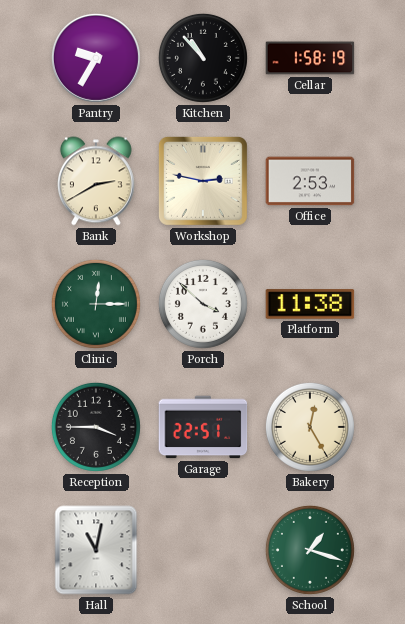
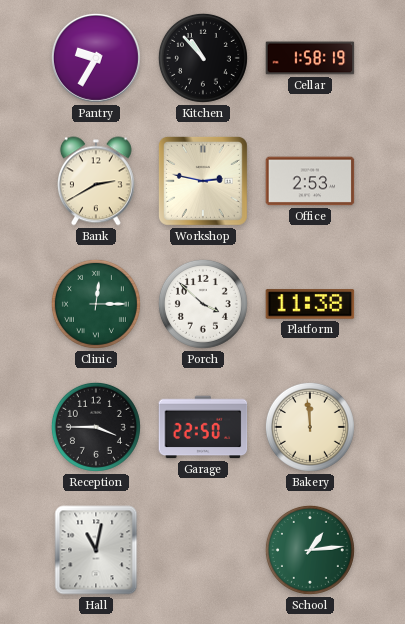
Garage: 22:51 -> 22:50
Bakery: 12:25 -> 11:59
School: 1:18 -> 1:14
